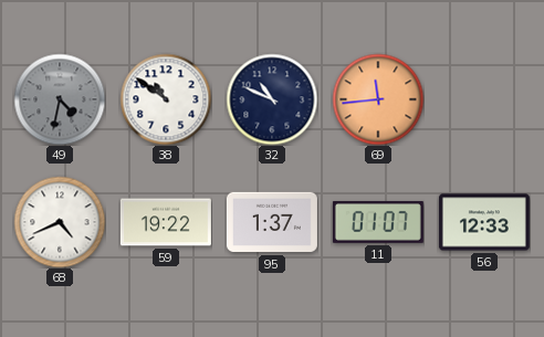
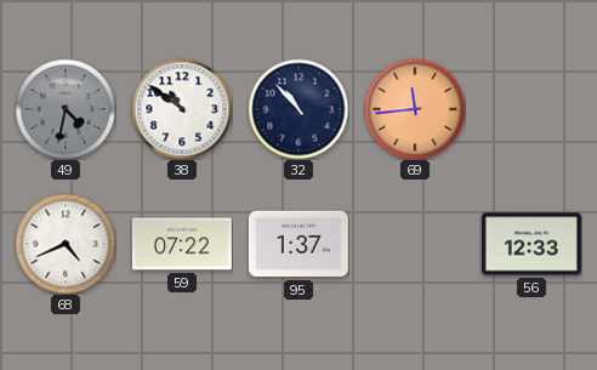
32: 10:49 -> 10:53
59: 19:22 -> 07:22
11: 01:07 -> none
